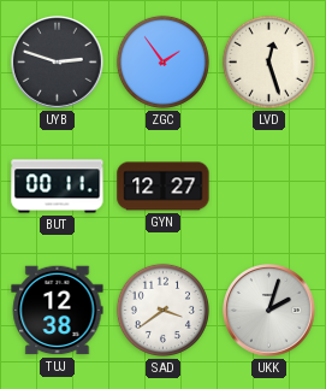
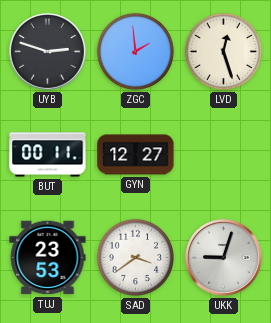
ZGC: 1:54 -> 1:59
TUJ: 12:38 -> 23:53
UKK: 2:03 -> 9:03
